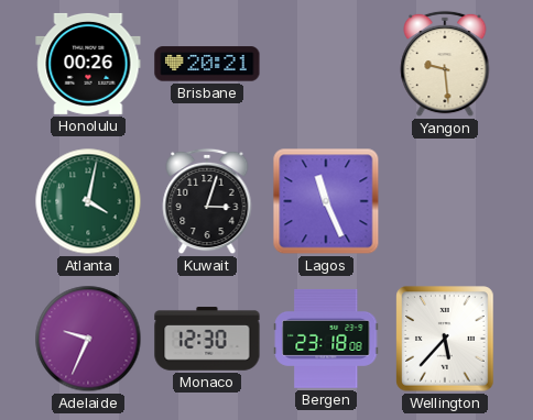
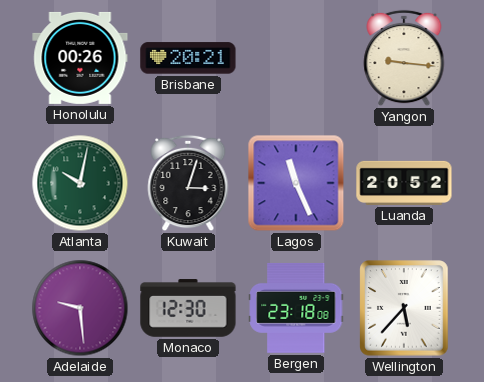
Yangon: 9:29 -> 9:16
Atlanta: 4:02 -> 10:02
Luanda: none -> 20:52
Adelaide: 9:34 -> 9:29
